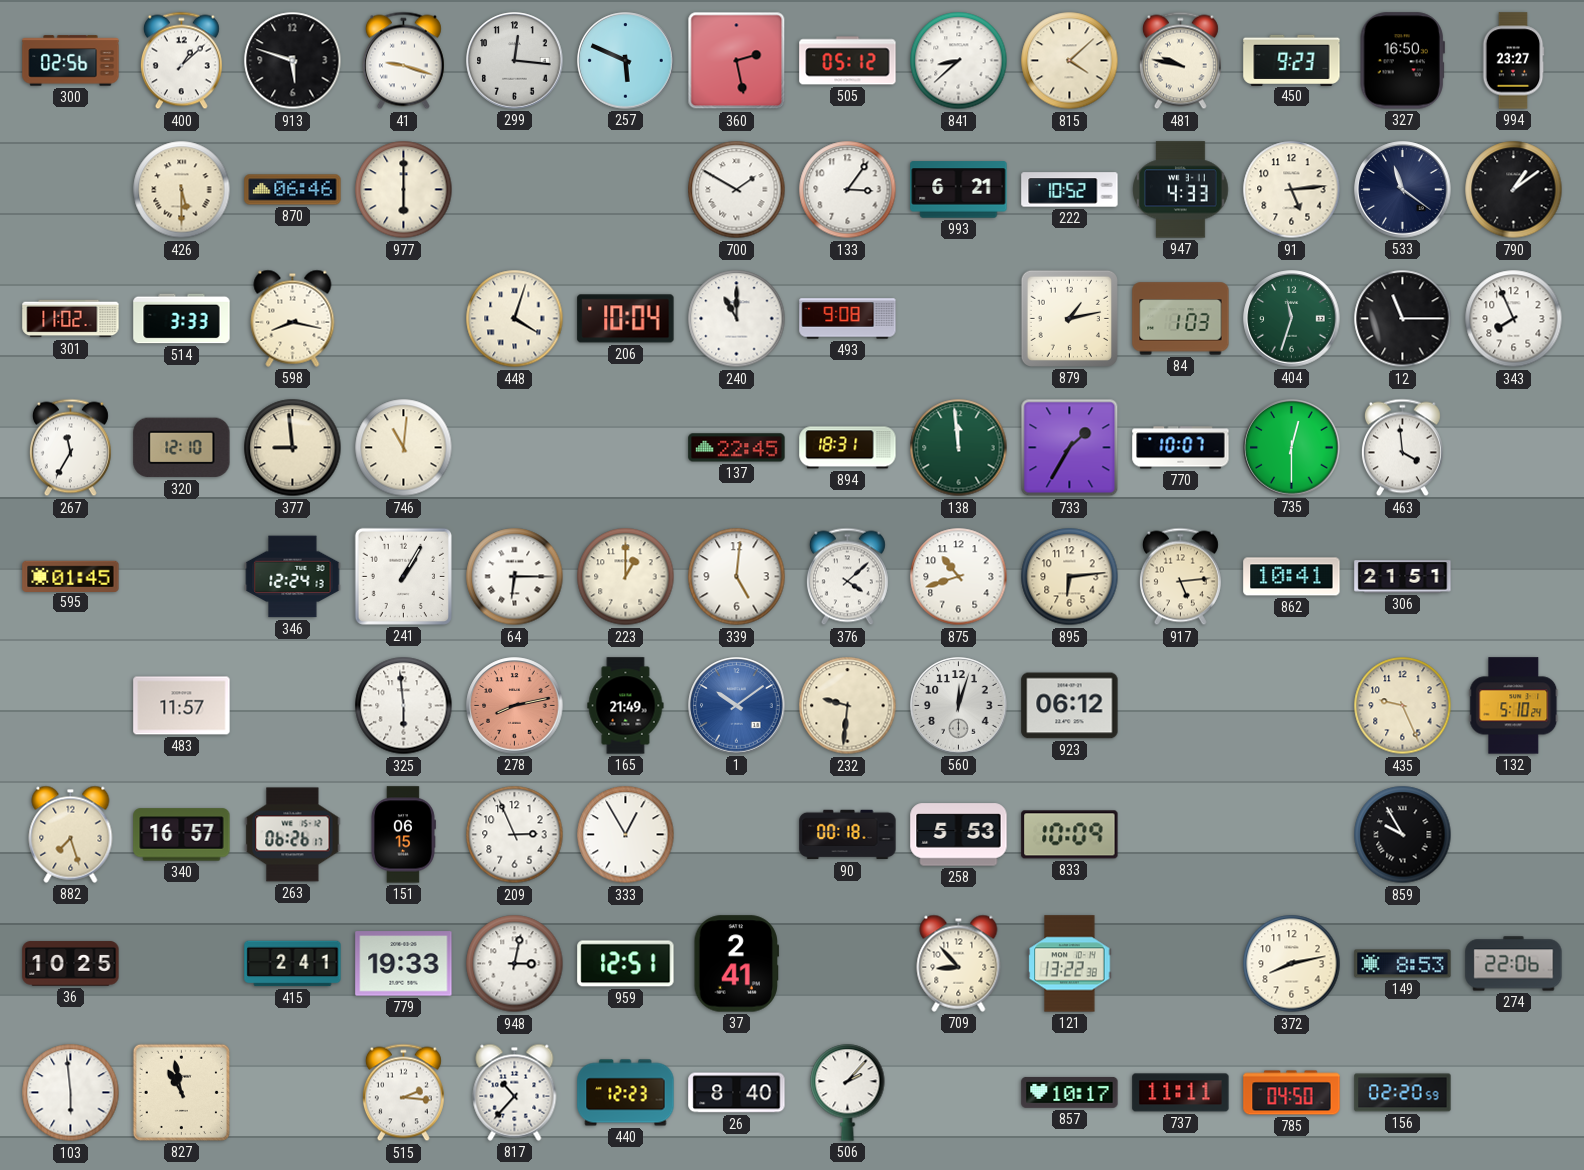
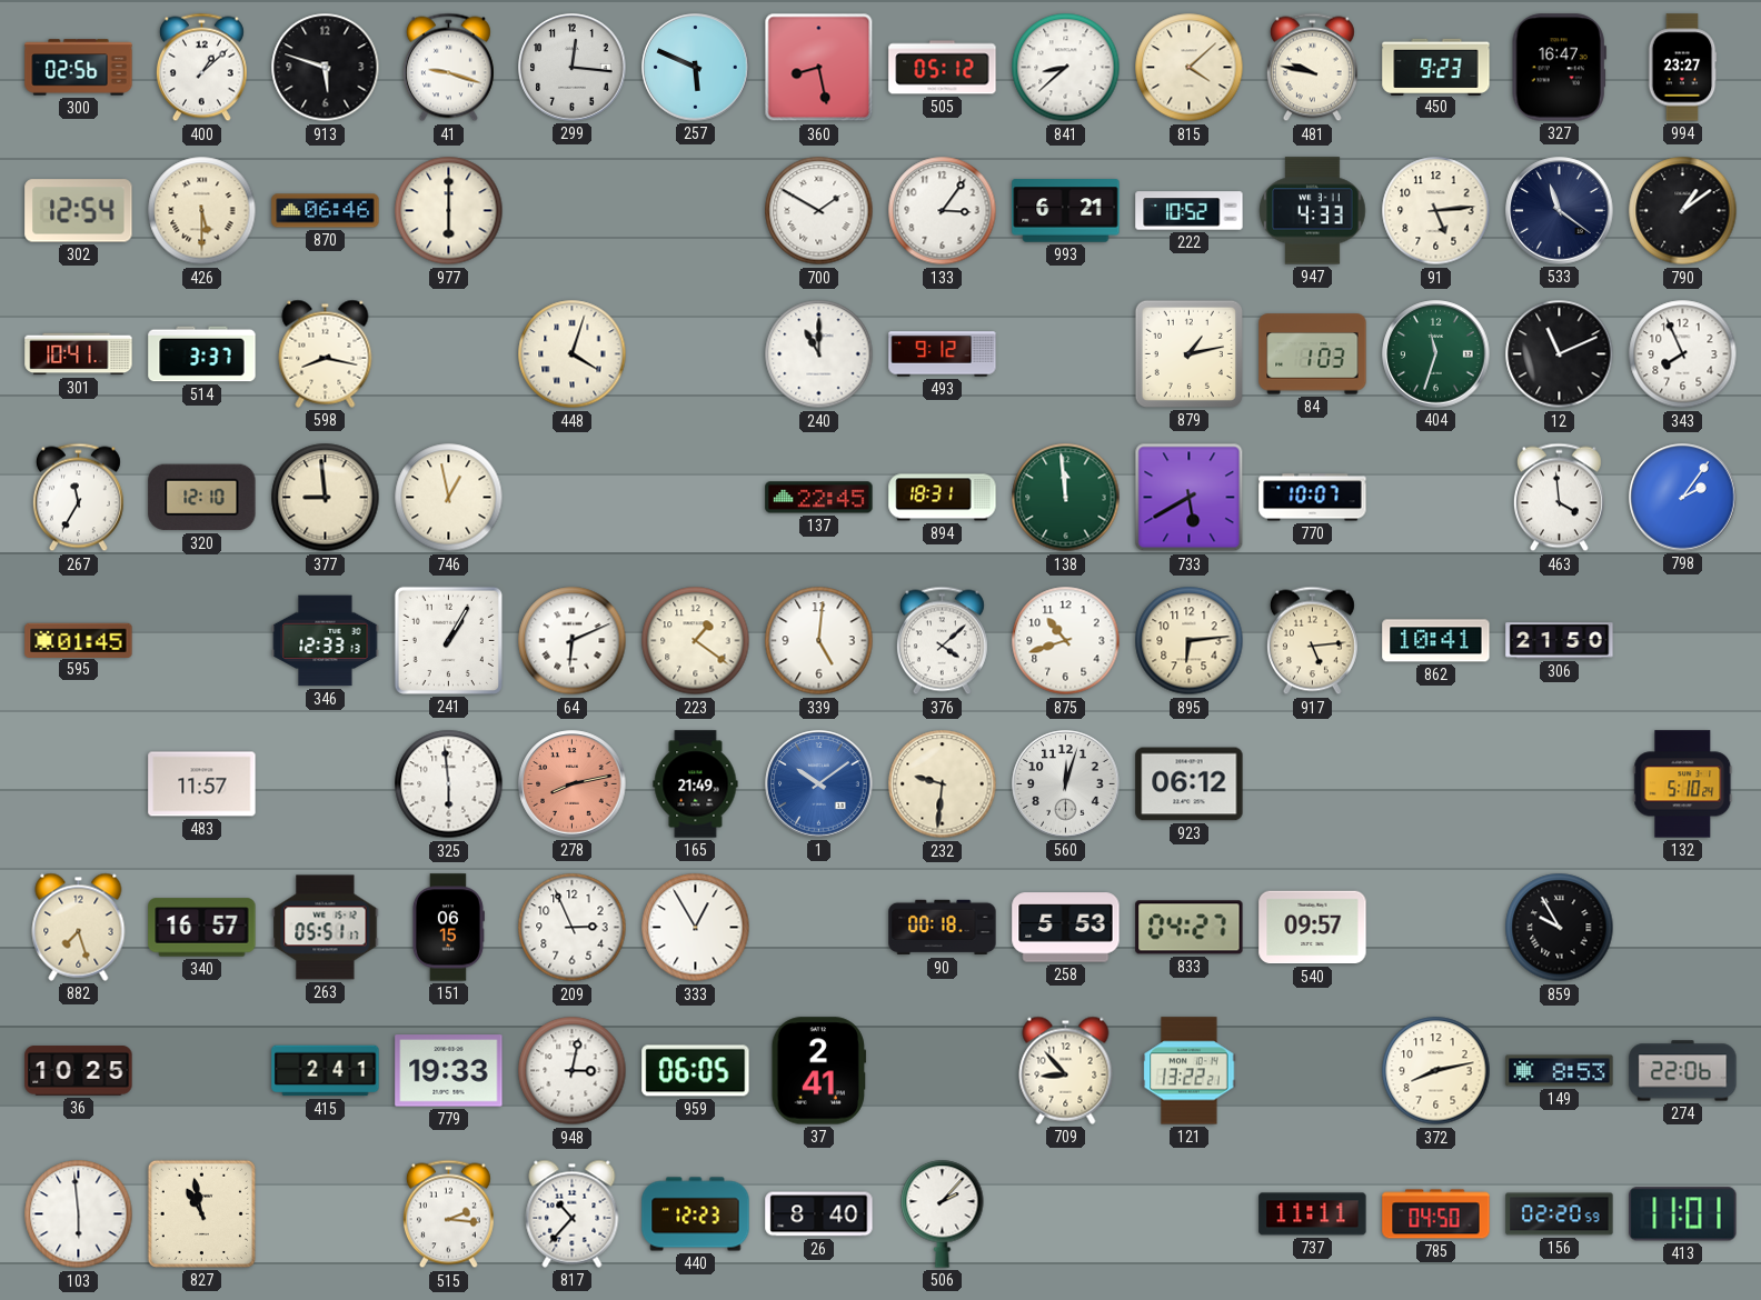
360: 2:28 -> 8:28
327: 16:50 -> 16:47
302: none -> 12:54
301: 11:02 -> 10:41
514: 3:33 -> 3:37
206: 10:04 -> none
493: 9:08 -> 9:12
12: 11:15 -> 11:11
746: 11:01 -> 12:58
733: 1:35 -> 5:40
735: 12:30 -> none
798: none -> 2:06
346: 12:24 -> 12:33
64: 6:15 -> 6:11
223: 1:00 -> 1:21
306: 21:51 -> 21:50
435: 9:26 -> none
263: 06:26 -> 05:51
833: 10:09 -> 04:27
540: none -> 09:57
959: 12:51 -> 06:05
121: 13:22:38 -> 13:22:21
857: 10:17 -> none
413: none -> 11:01
